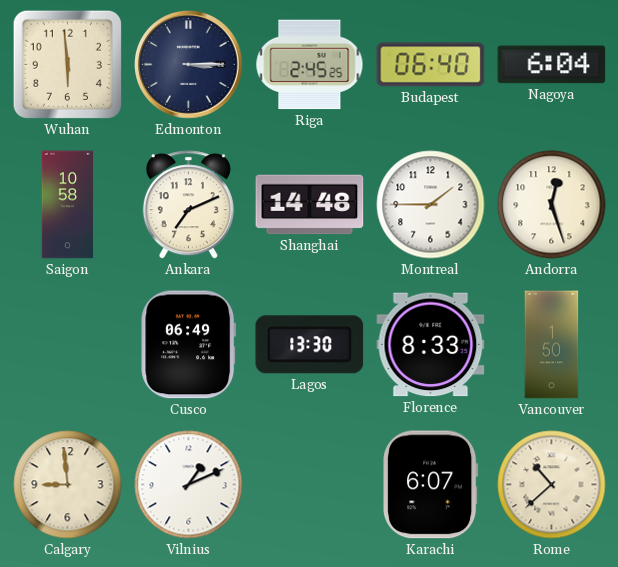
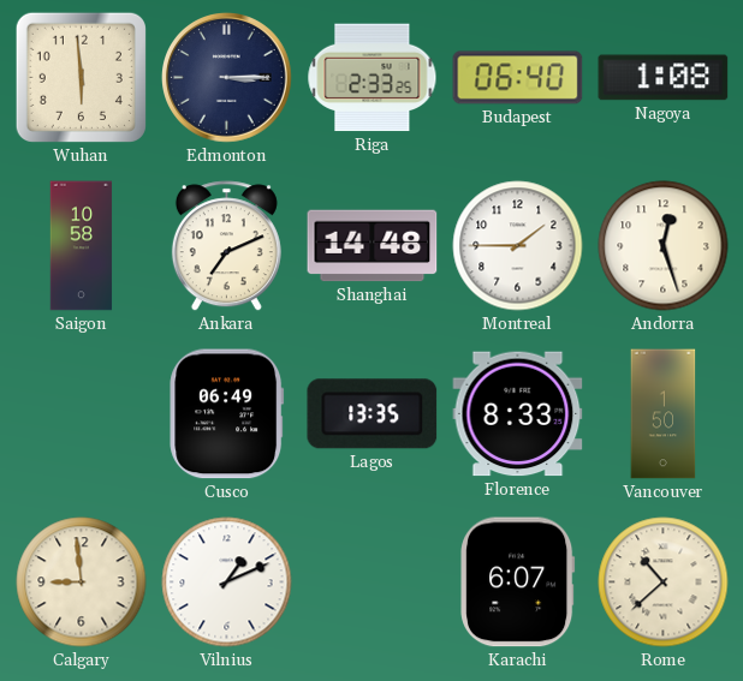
Riga: 2:45 -> 2:33
Nagoya: 6:04 -> 1:08
Lagos: 13:30 -> 13:35
